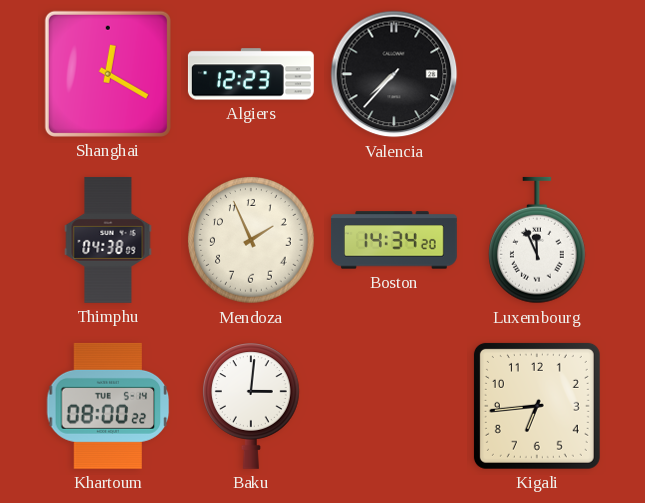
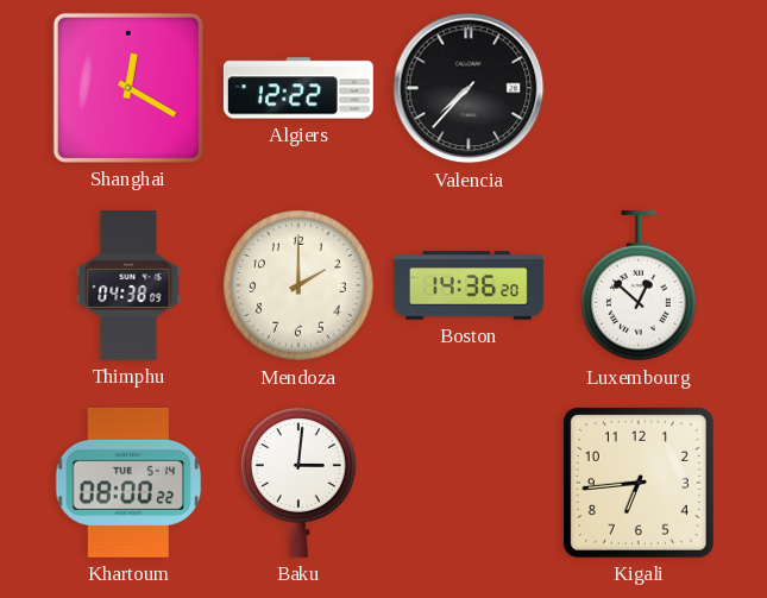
Algiers: 12:23 -> 12:22
Mendoza: 1:56 -> 2:00
Boston: 14:34 -> 14:36
Luxembourg: 11:56 -> 12:52
